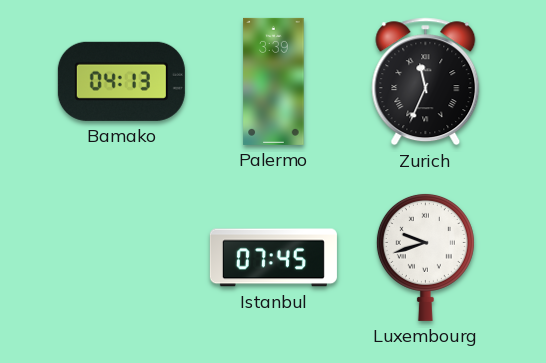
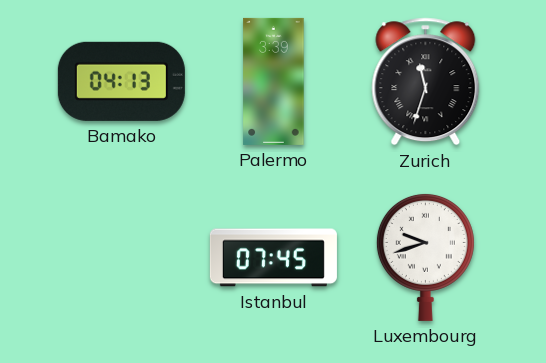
Zurich: 11:34 -> 11:33
